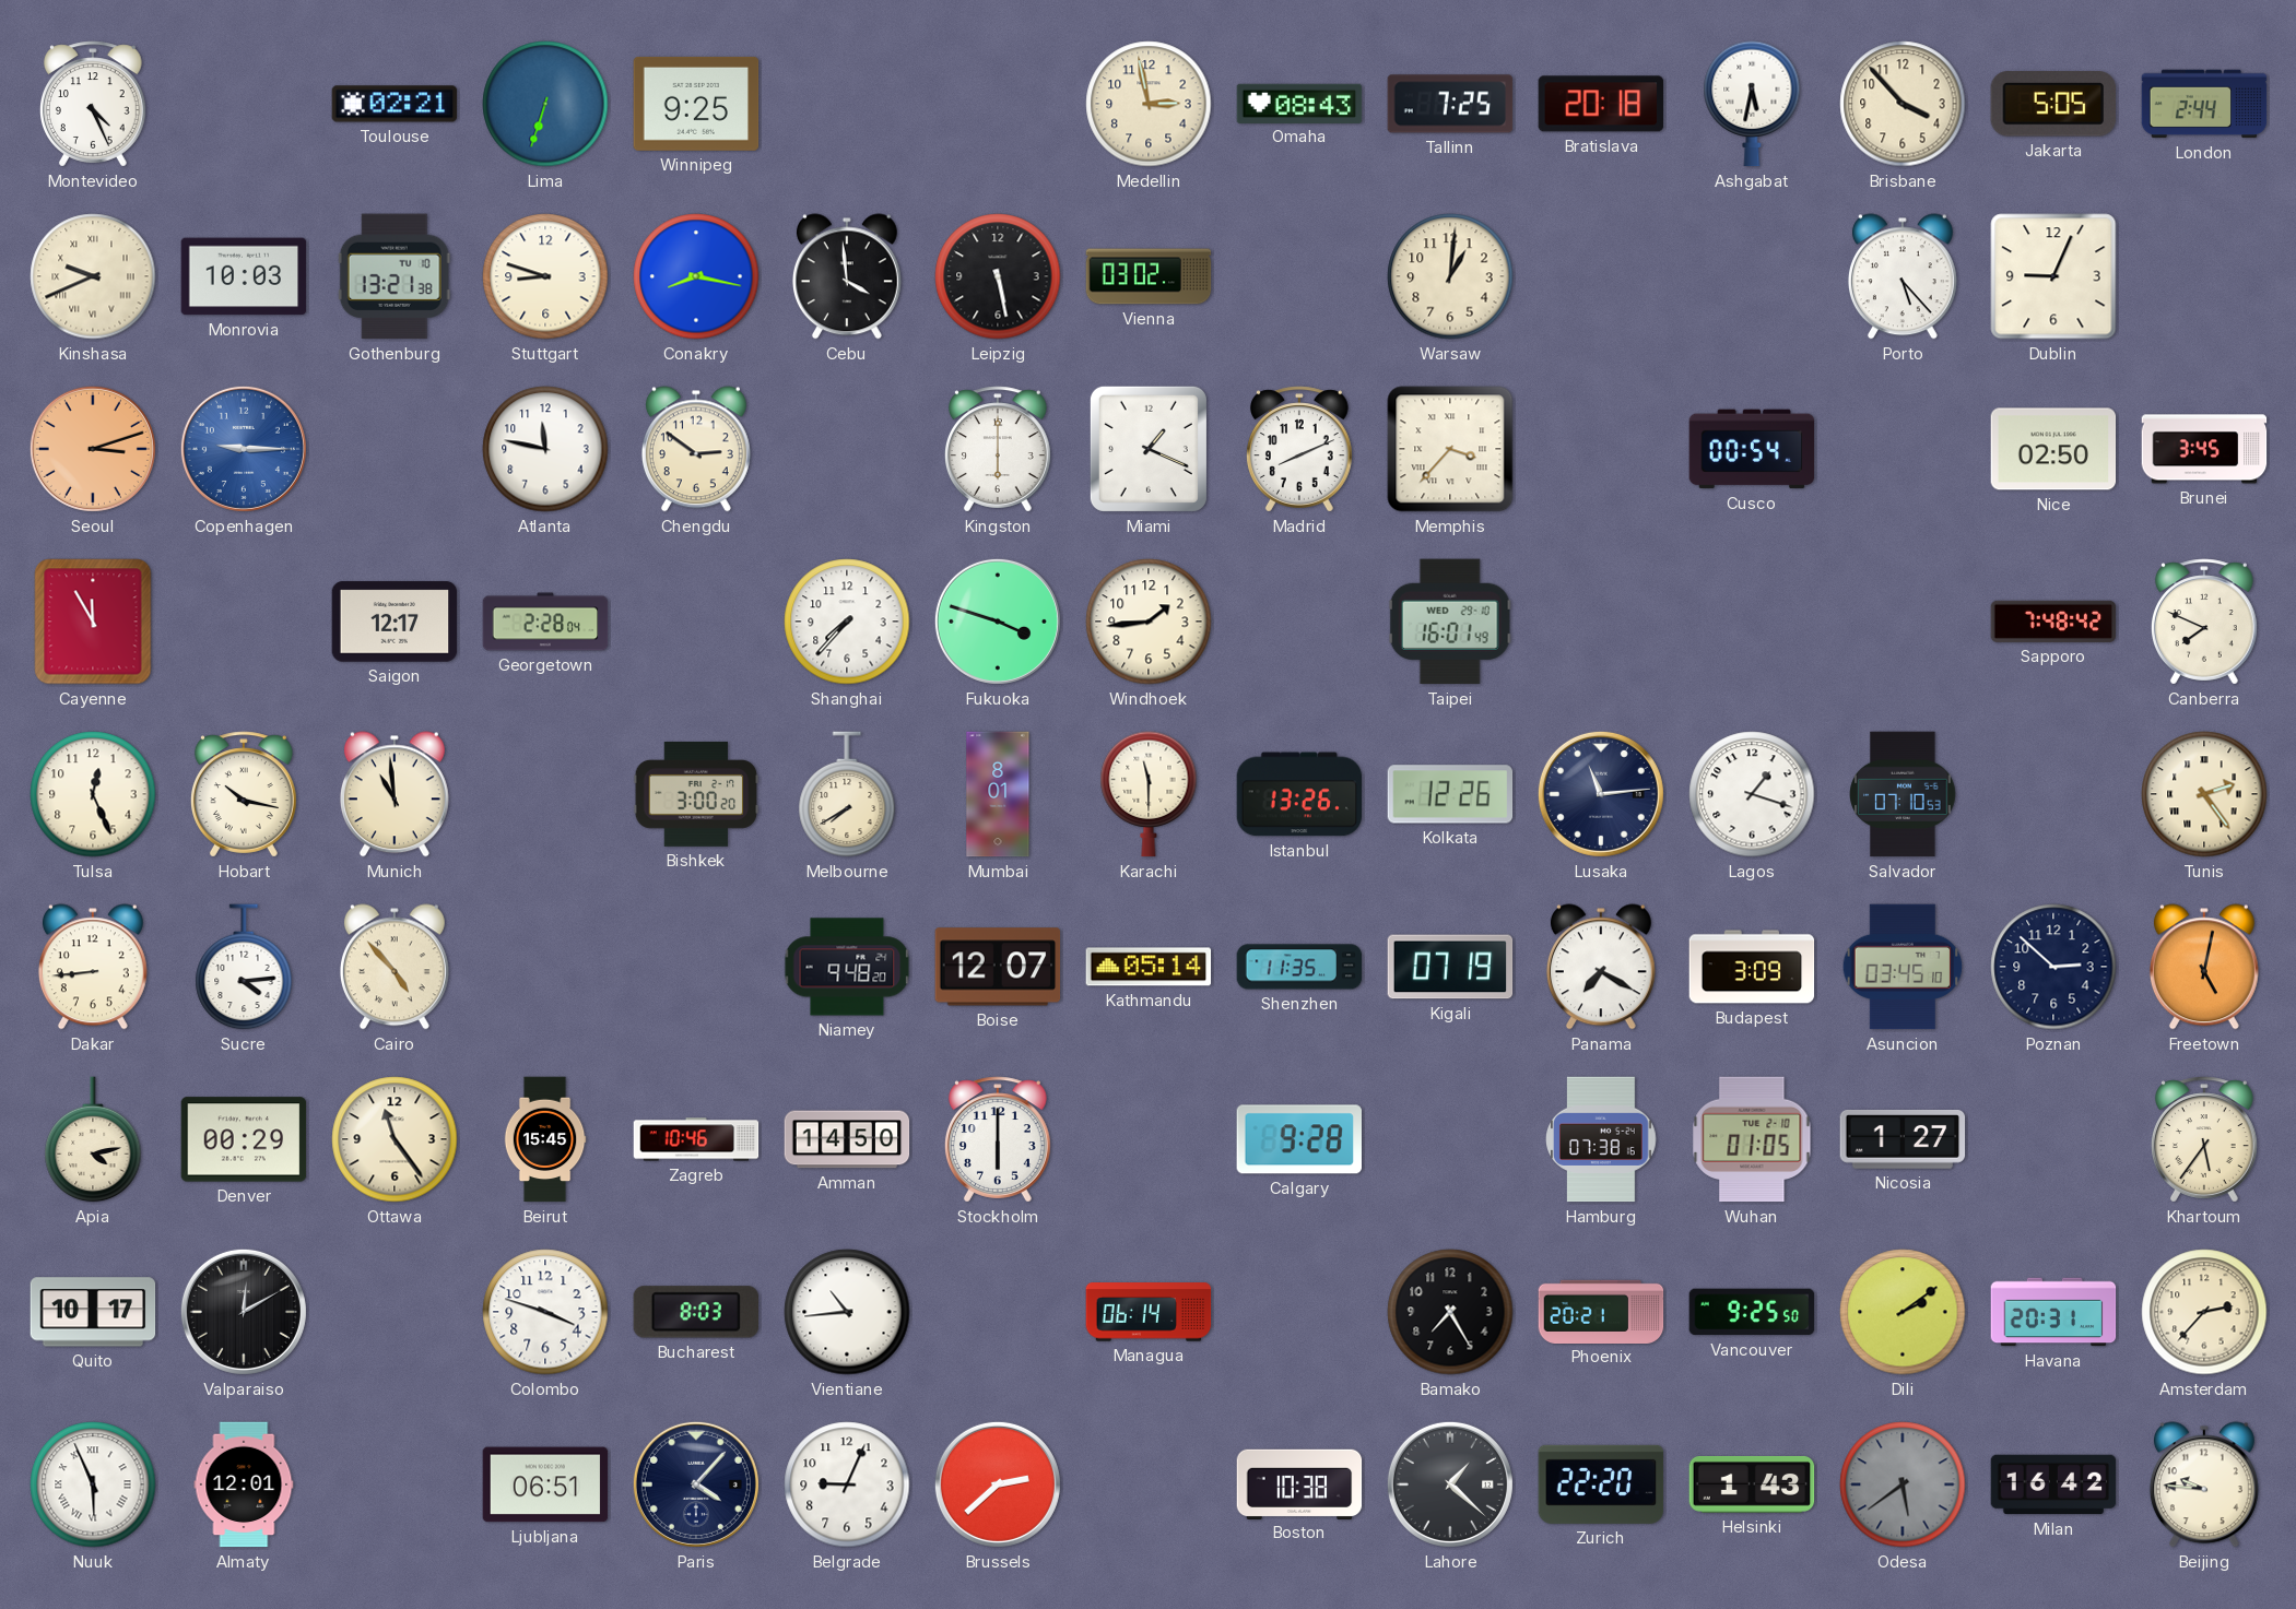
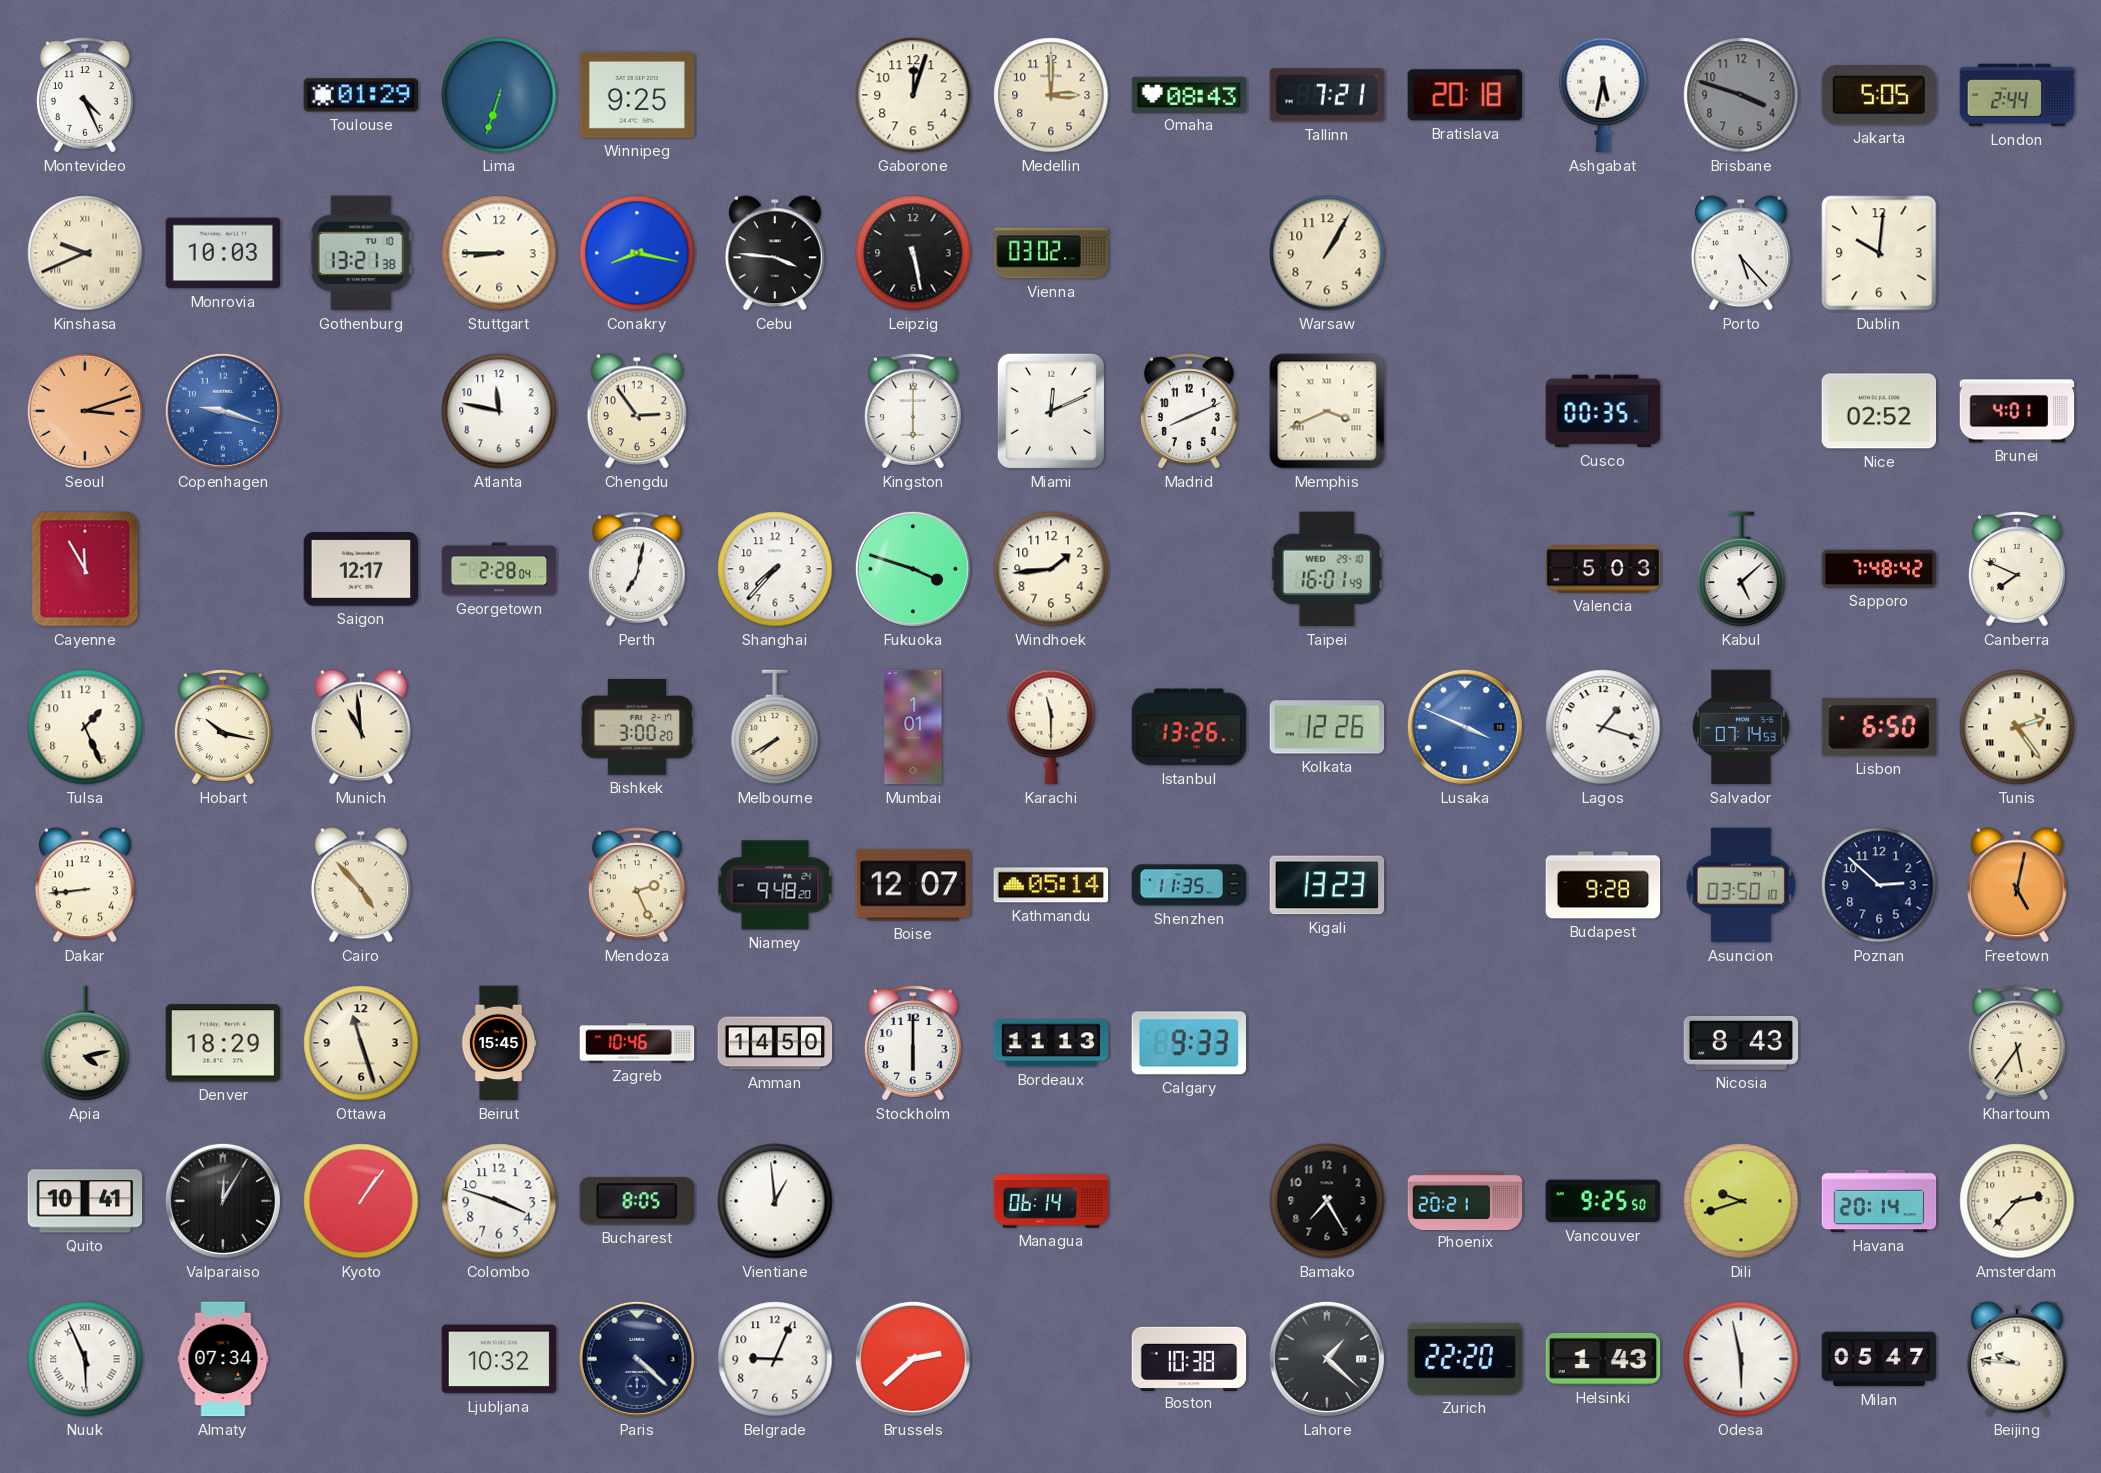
Toulouse: 02:21 -> 01:29
Gaborone: none -> 12:03
Medellin: 2:58 -> 3:00
Tallinn: 7:25 -> 7:21
Brisbane: 3:53 -> 3:48
Brisbane dial: cream -> grey
Stuttgart: 8:48 -> 8:45
Cebu: 3:59 -> 3:46
Warsaw: 1:01 -> 1:05
Dublin: 9:04 -> 10:01
Copenhagen: 9:15 -> 9:18
Chengdu: 2:51 -> 2:54
Miami: 1:19 -> 12:11
Memphis: 3:37 -> 3:41
Cusco: 00:54 -> 00:35
Nice: 02:50 -> 02:52
Brunei: 3:45 -> 4:01
Perth: none -> 7:02
Valencia: none -> 5:03
Kabul: none -> 5:08
Tulsa: 12:26 -> 1:26
Mumbai: 8:01 -> 1:01
Lusaka: 11:14 -> 3:49
Lusaka dial: navy -> blue
Salvador: 07:10 -> 07:14
Lisbon: none -> 6:50
Sucre: 4:14 -> none
Mendoza: none -> 2:26
Kigali: 07:19 -> 13:23
Panama: 7:20 -> none
Budapest: 3:09 -> 9:28
Asuncion: 03:45 -> 03:50
Denver: 00:29 -> 18:29
Ottawa: 11:24 -> 11:27
Bordeaux: none -> 11:13
Calgary: 9:28 -> 9:33
Hamburg: 07:38 -> none
Wuhan: 01:05 -> none
Nicosia: 1:27 -> 8:43
Quito: 10:17 -> 10:41
Valparaiso: 12:10 -> 12:05
Kyoto: none -> 1:06
Bucharest: 8:03 -> 8:05
Vientiane: 10:44 -> 12:59
Dili: 2:09 -> 9:42
Havana: 20:31 -> 20:14
Almaty: 12:01 -> 07:34
Ljubljana: 06:51 -> 10:32
Paris: 4:07 -> 4:22
Odesa: 5:39 -> 5:58
Odesa dial: grey -> white
Milan: 16:42 -> 05:47
